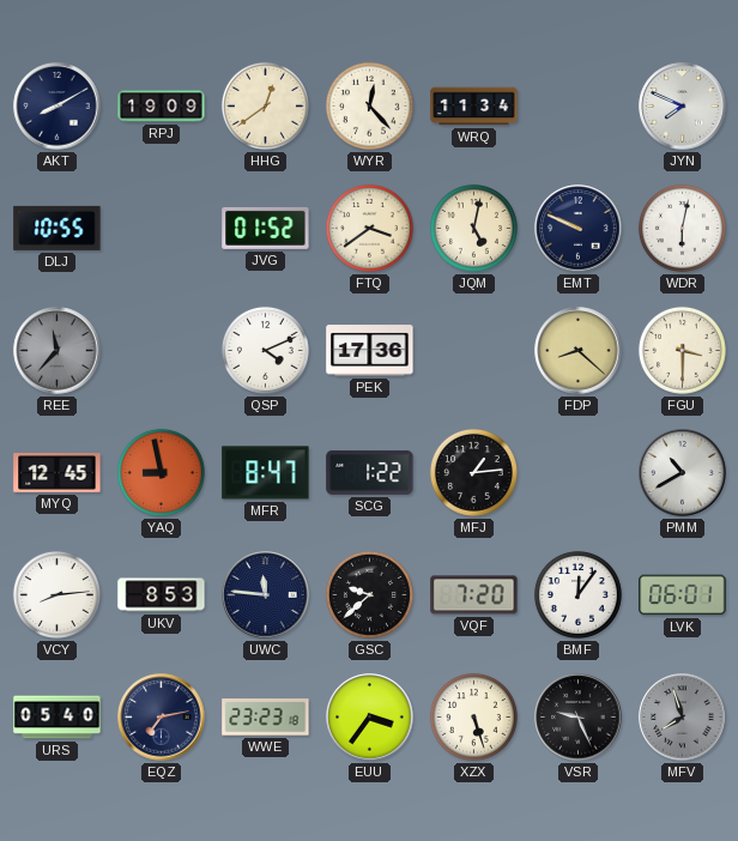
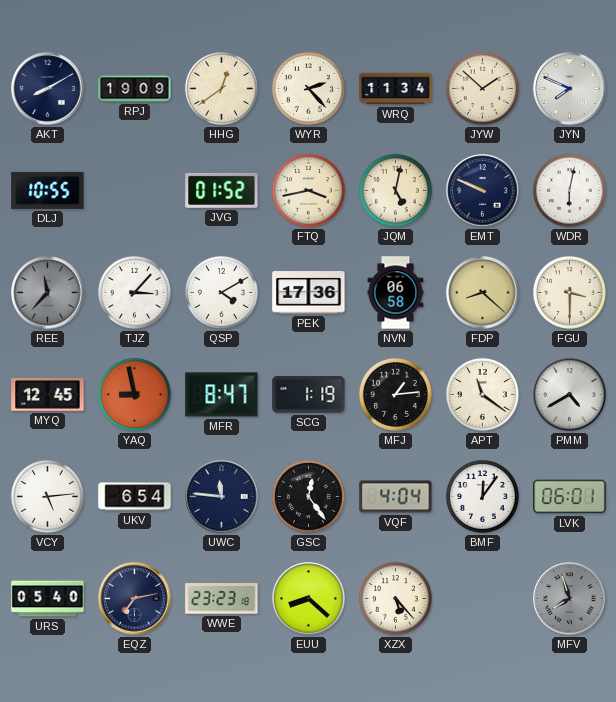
WYR: 12:23 -> 2:23
JYW: none -> 1:52
FTQ: 3:39 -> 3:43
TJZ: none -> 3:07
QSP: 4:11 -> 4:10
NVN: none -> 06:58
SCG: 1:22 -> 1:19
APT: none -> 11:21
PMM: 10:40 -> 4:40
VCY: 8:14 -> 5:14
UKV: 8:53 -> 6:54
GSC: 9:38 -> 12:24
VQF: 7:20 -> 4:04
EUU: 3:36 -> 8:22
XZX: 5:27 -> 5:23
VSR: 9:26 -> none
